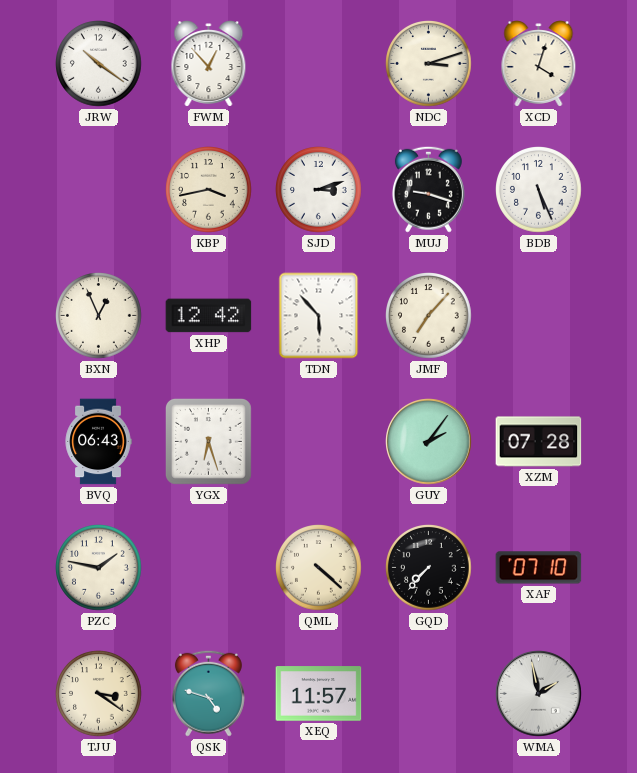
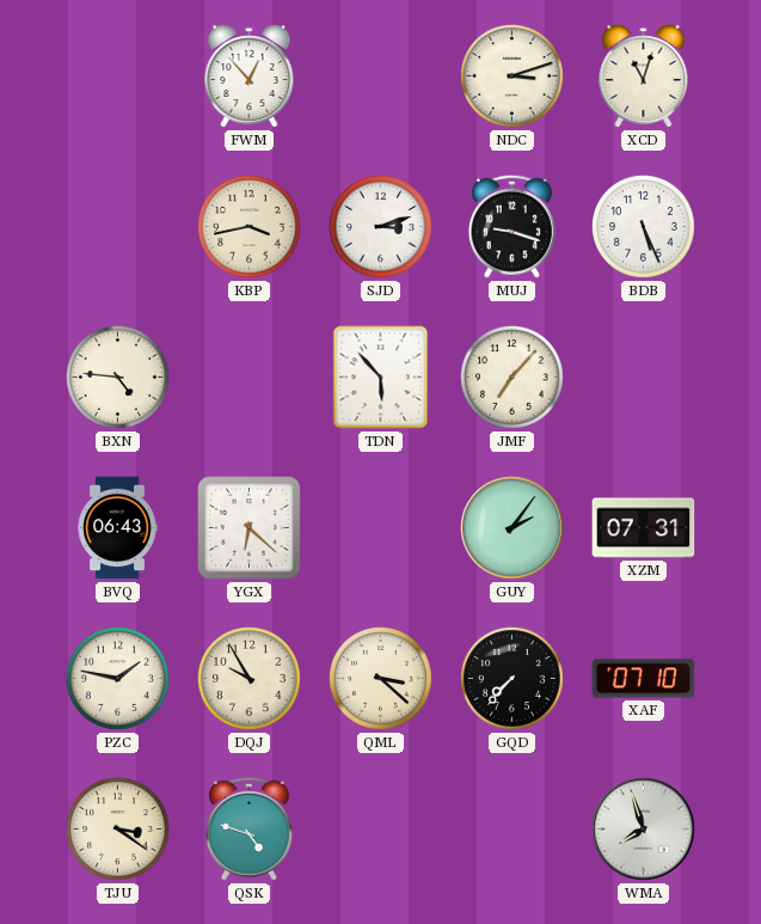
JRW: 10:21 -> none
XCD: 4:03 -> 11:03
BXN: 12:56 -> 4:46
XHP: 12:42 -> none
YGX: 6:27 -> 6:22
XZM: 07:28 -> 07:31
DQJ: none -> 9:55
QML: 4:22 -> 3:22
XEQ: 11:57 -> none
WMA: 1:58 -> 7:57
